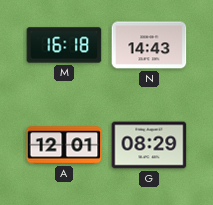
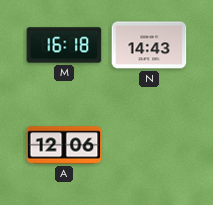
A: 12:01 -> 12:06
G: 08:29 -> none
